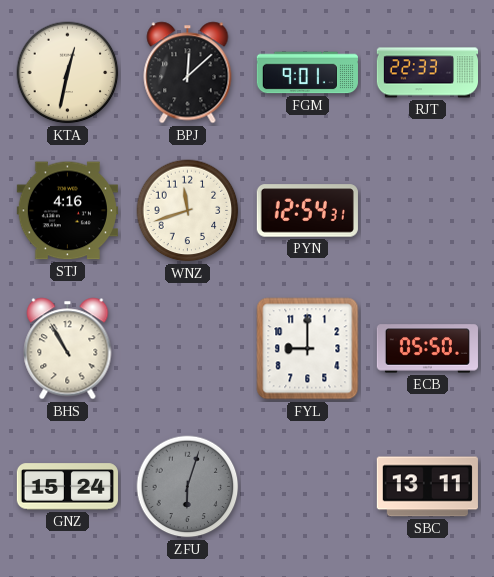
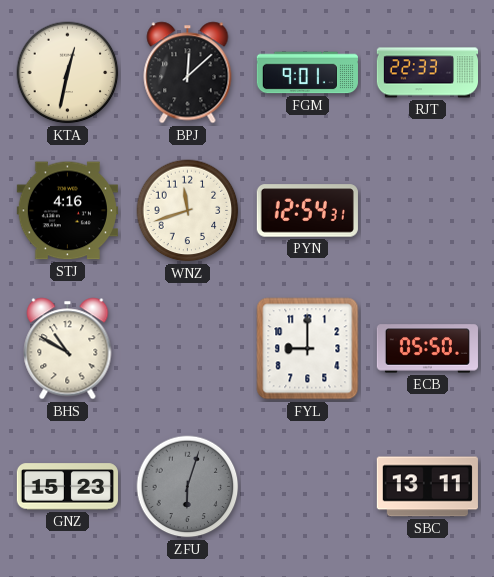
BHS: 10:55 -> 10:50
GNZ: 15:24 -> 15:23
